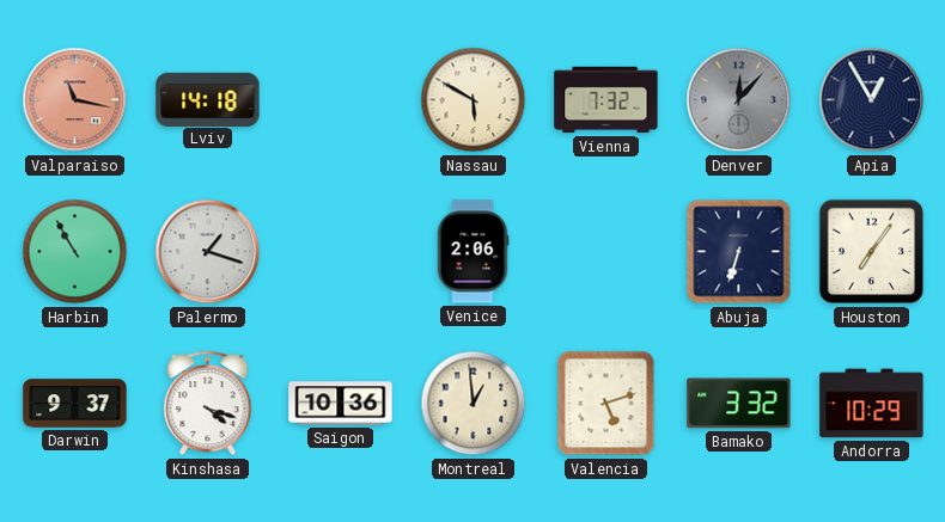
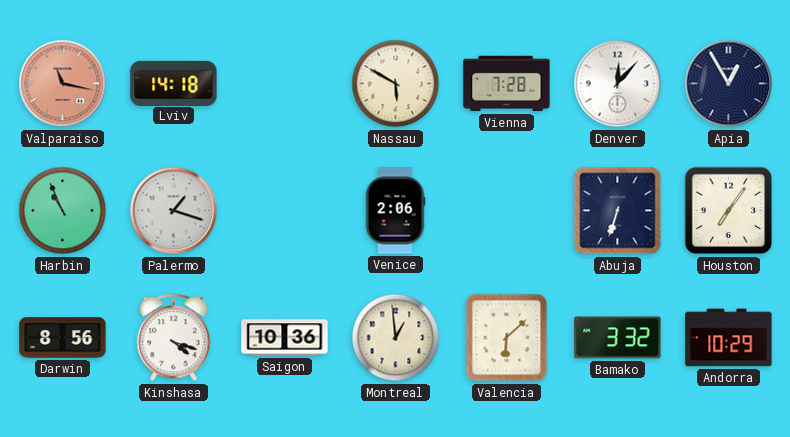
Vienna: 7:32 -> 7:28
Denver dial: grey -> white
Harbin: 10:55 -> 10:56
Darwin: 9:37 -> 8:56
Valencia: 5:12 -> 6:08
